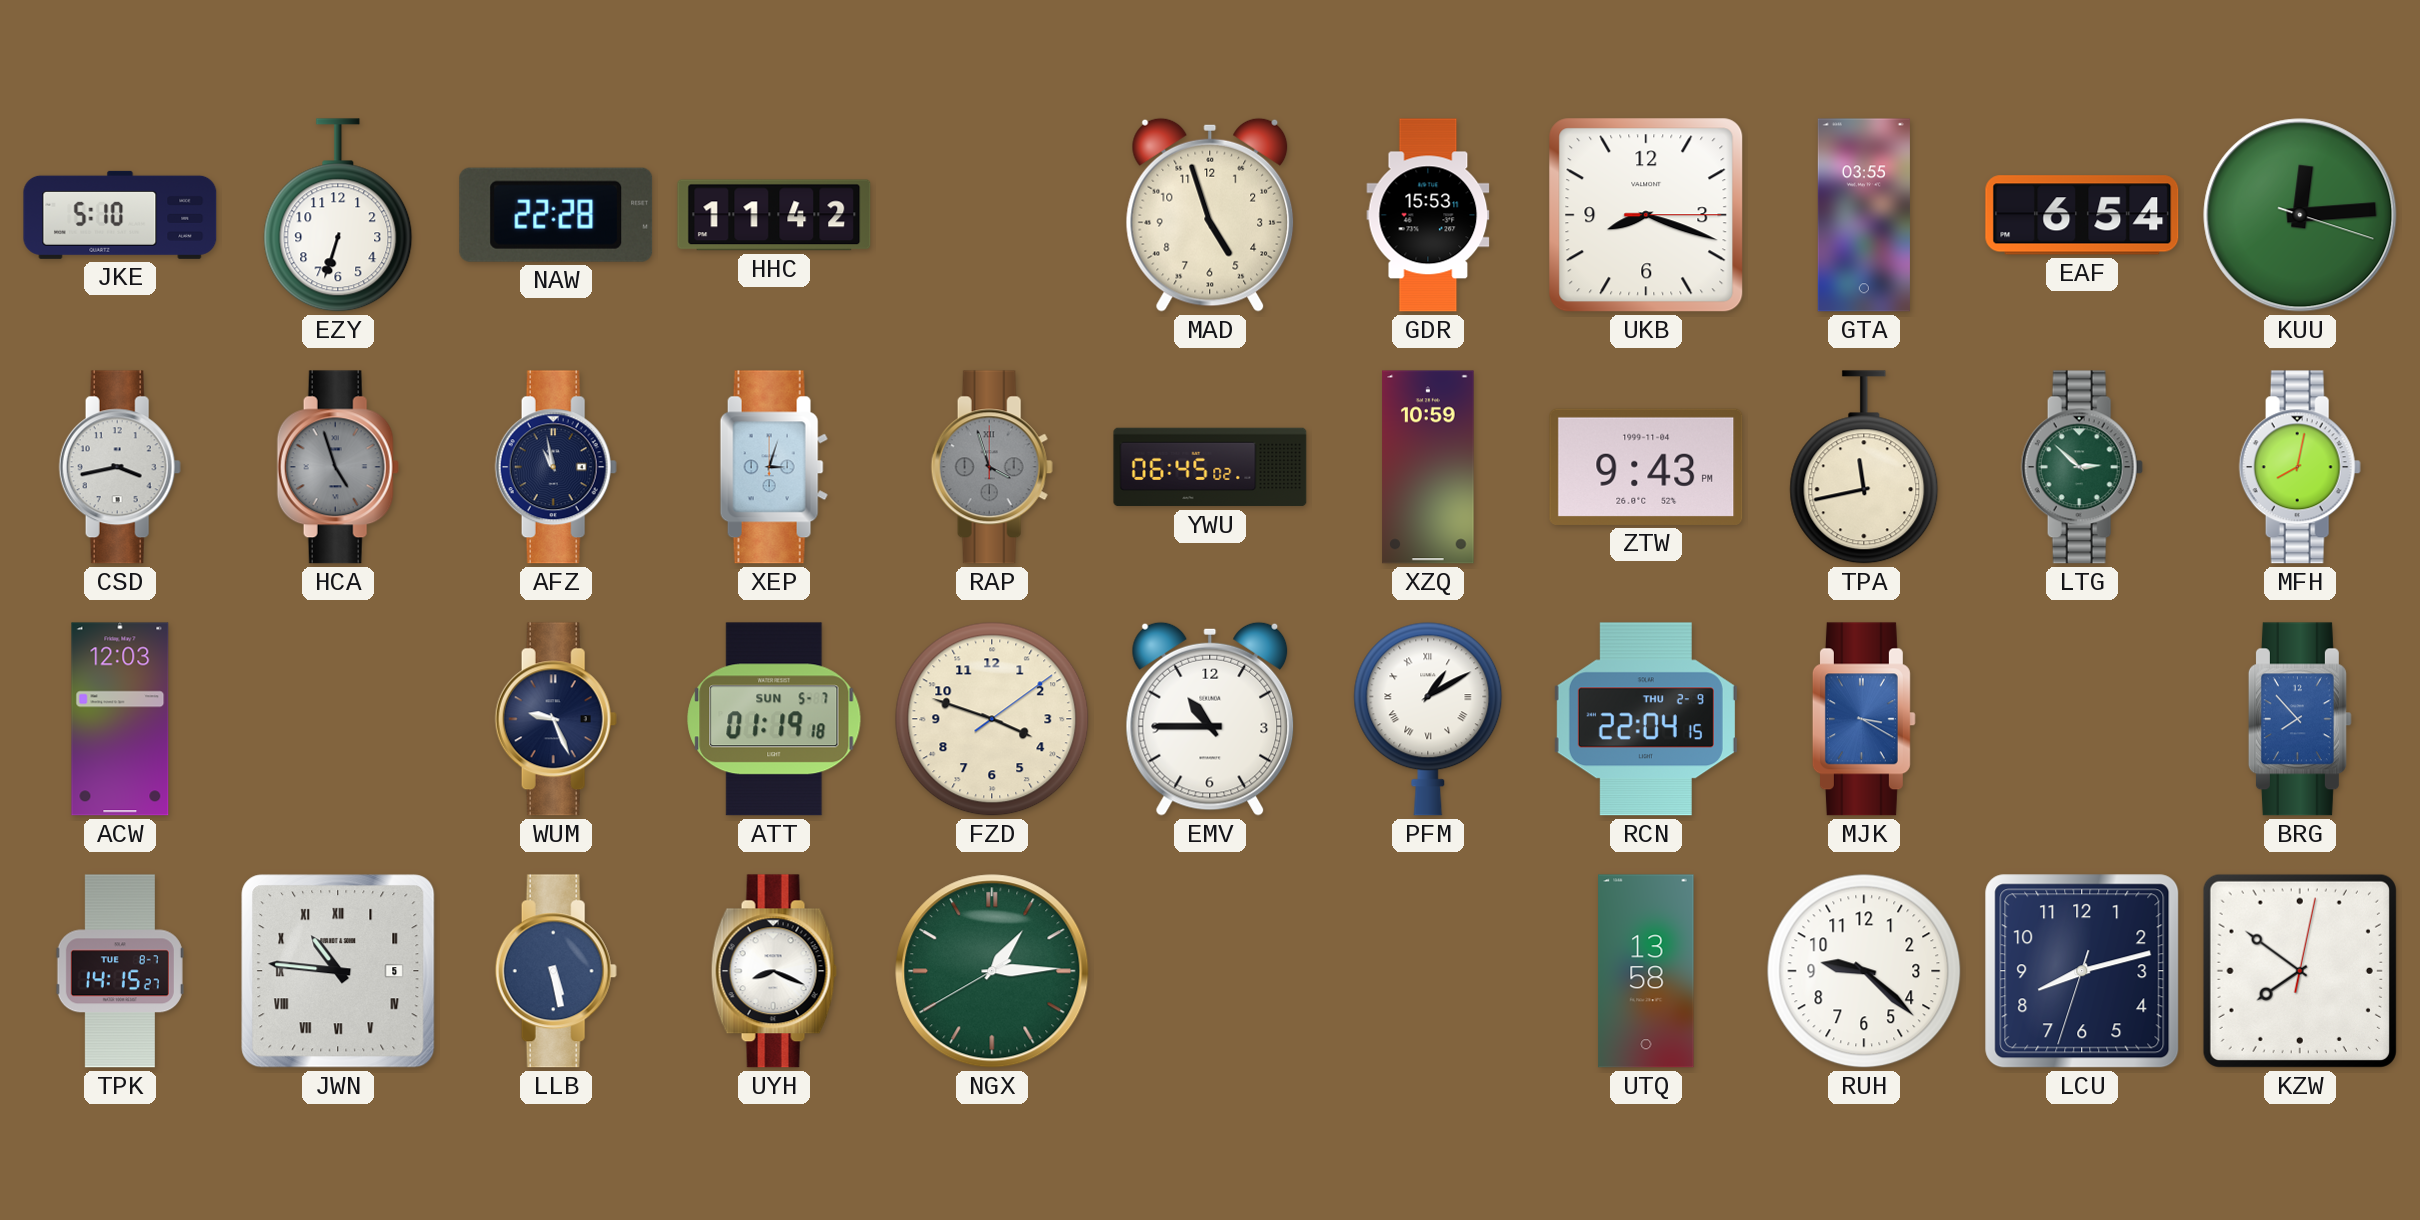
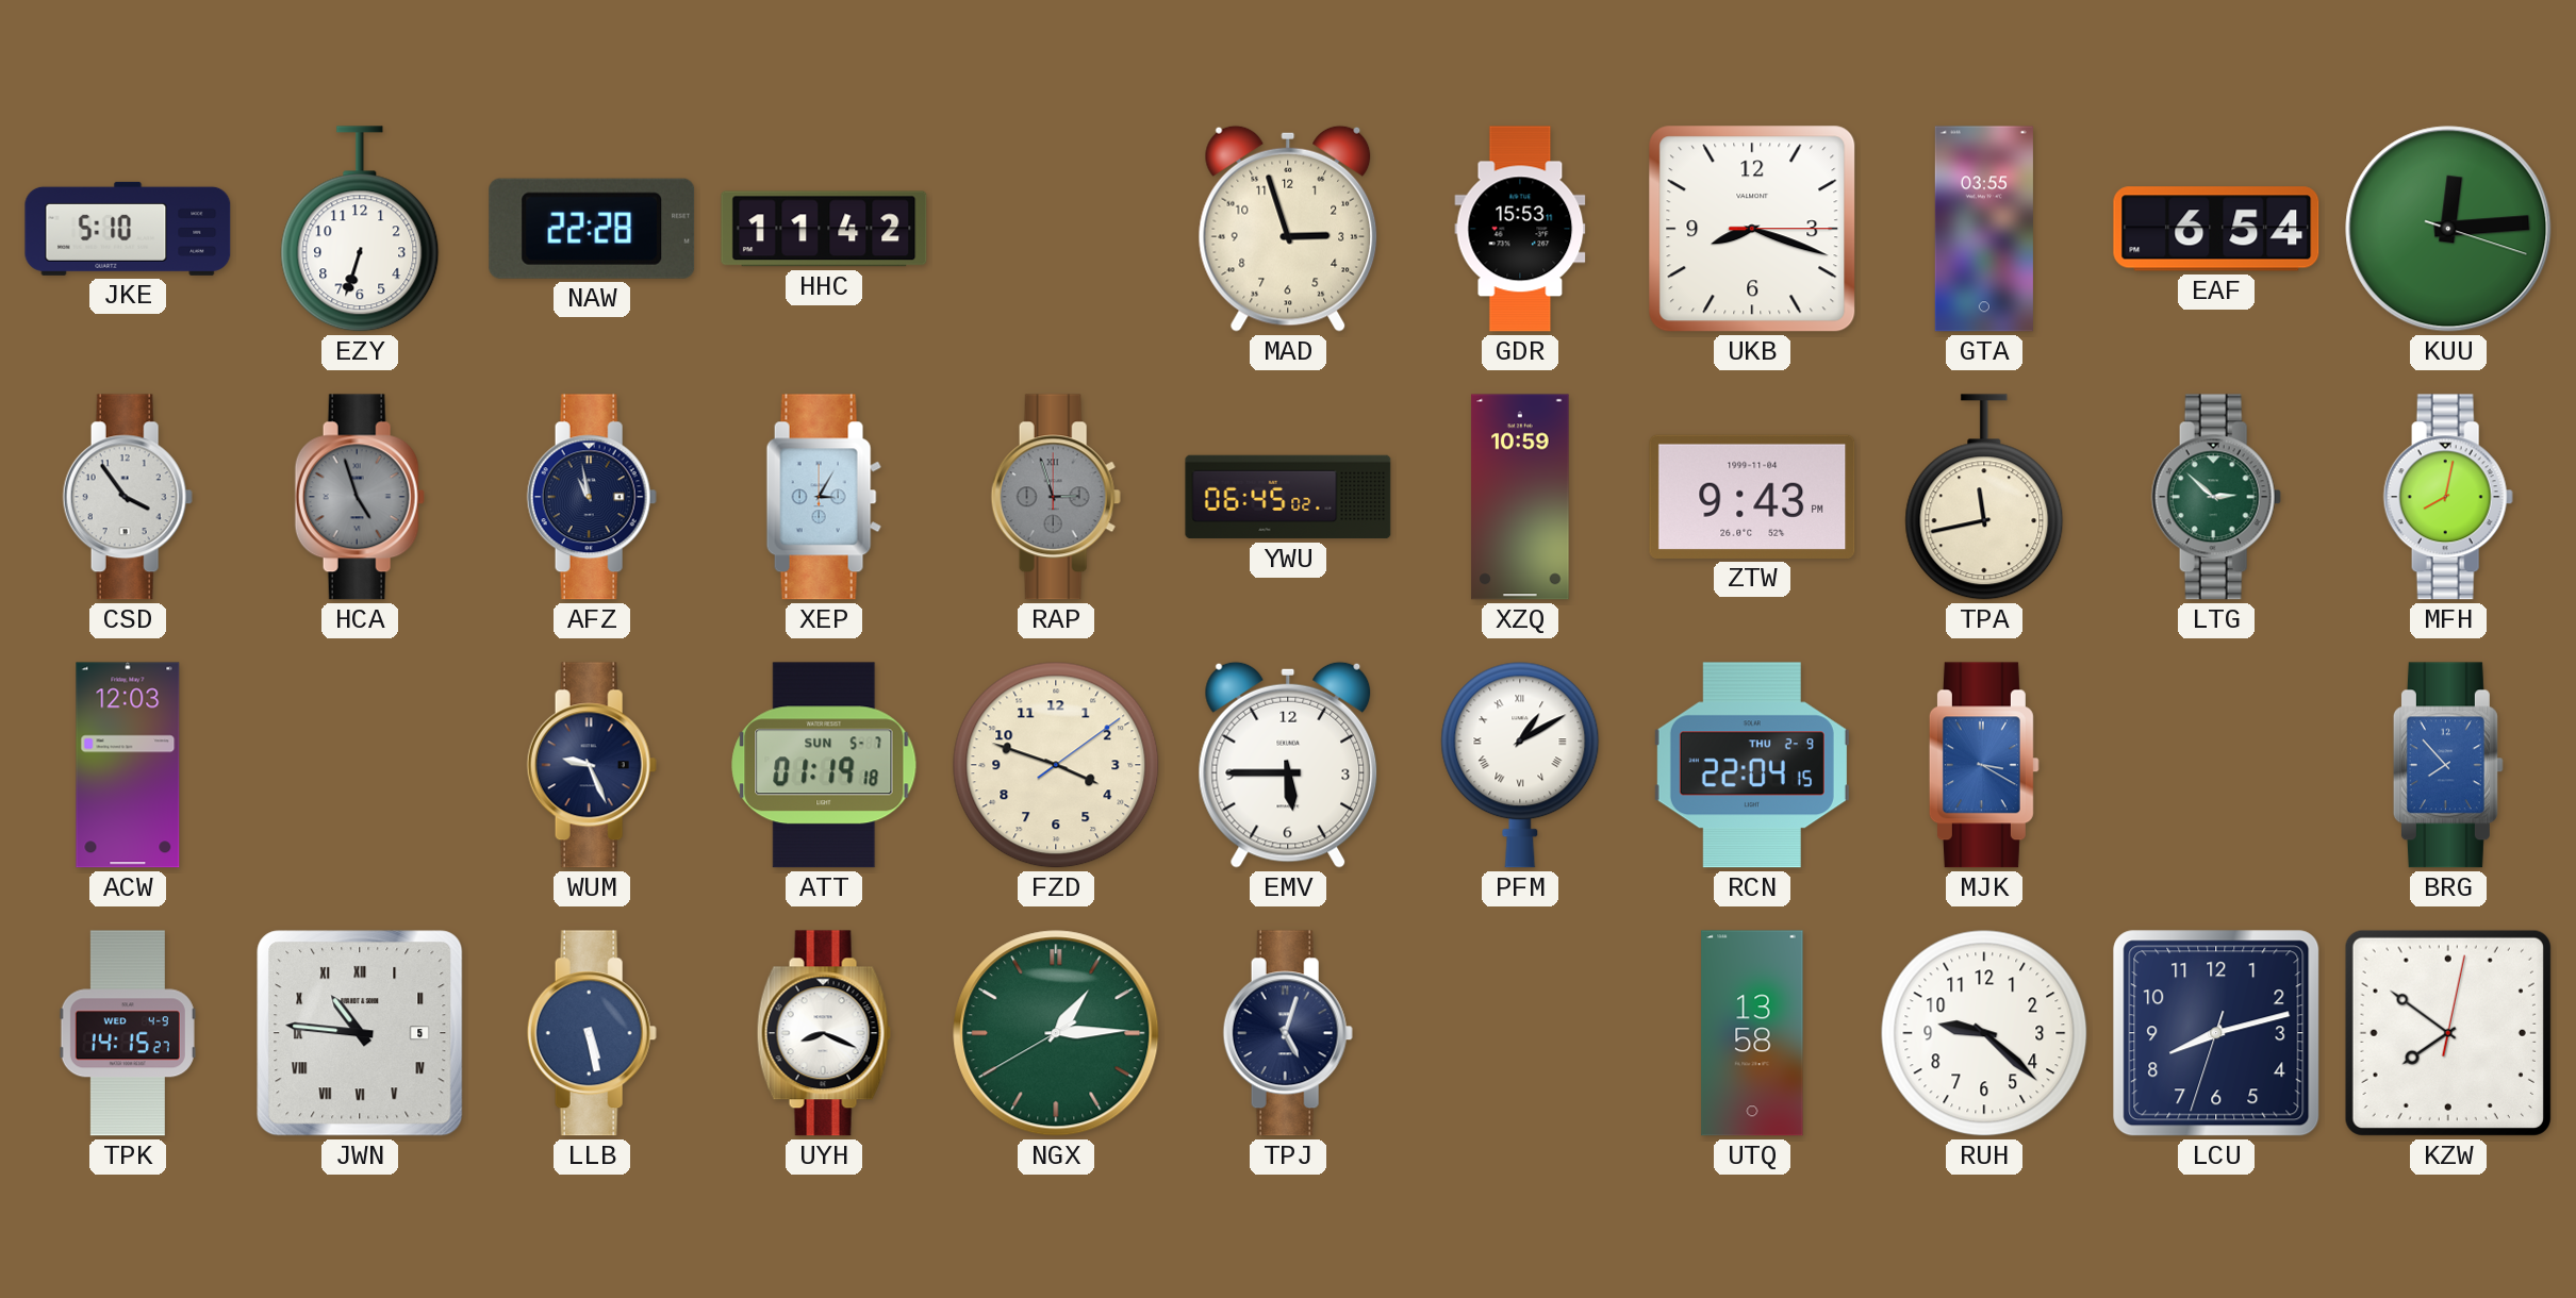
MAD: 4:57 -> 2:57
CSD: 3:43 -> 3:54
XEP: 3:03 -> 3:05
RAP: 3:57 -> 2:57
EMV: 10:45 -> 5:45
TPK date: TUE 8-7 -> WED 4-9
TPJ: none -> 5:03
